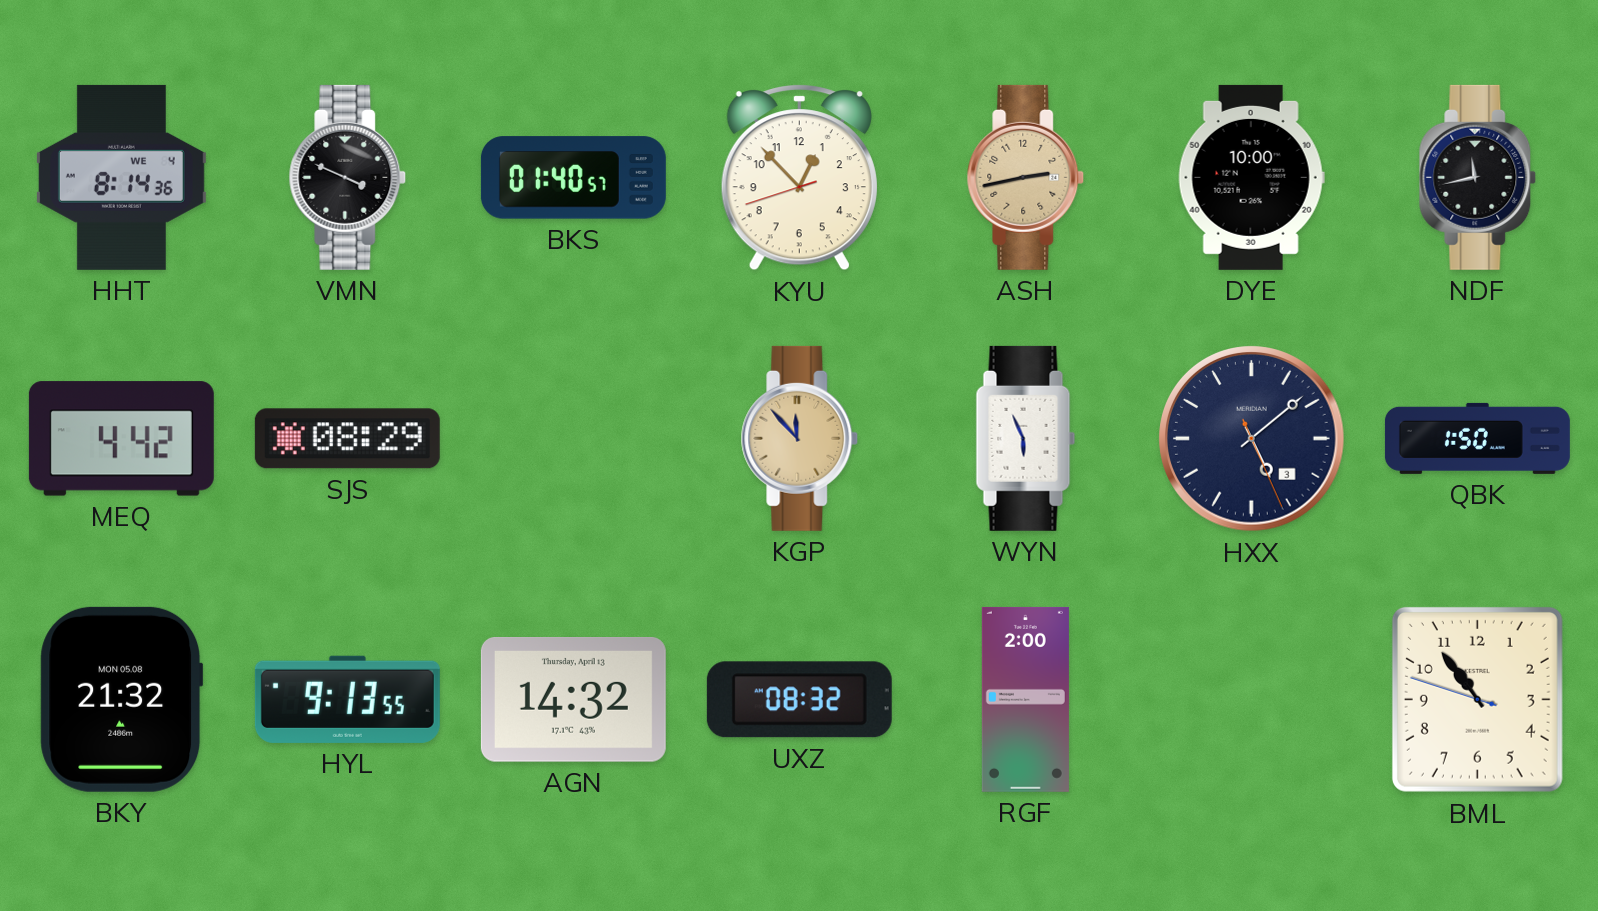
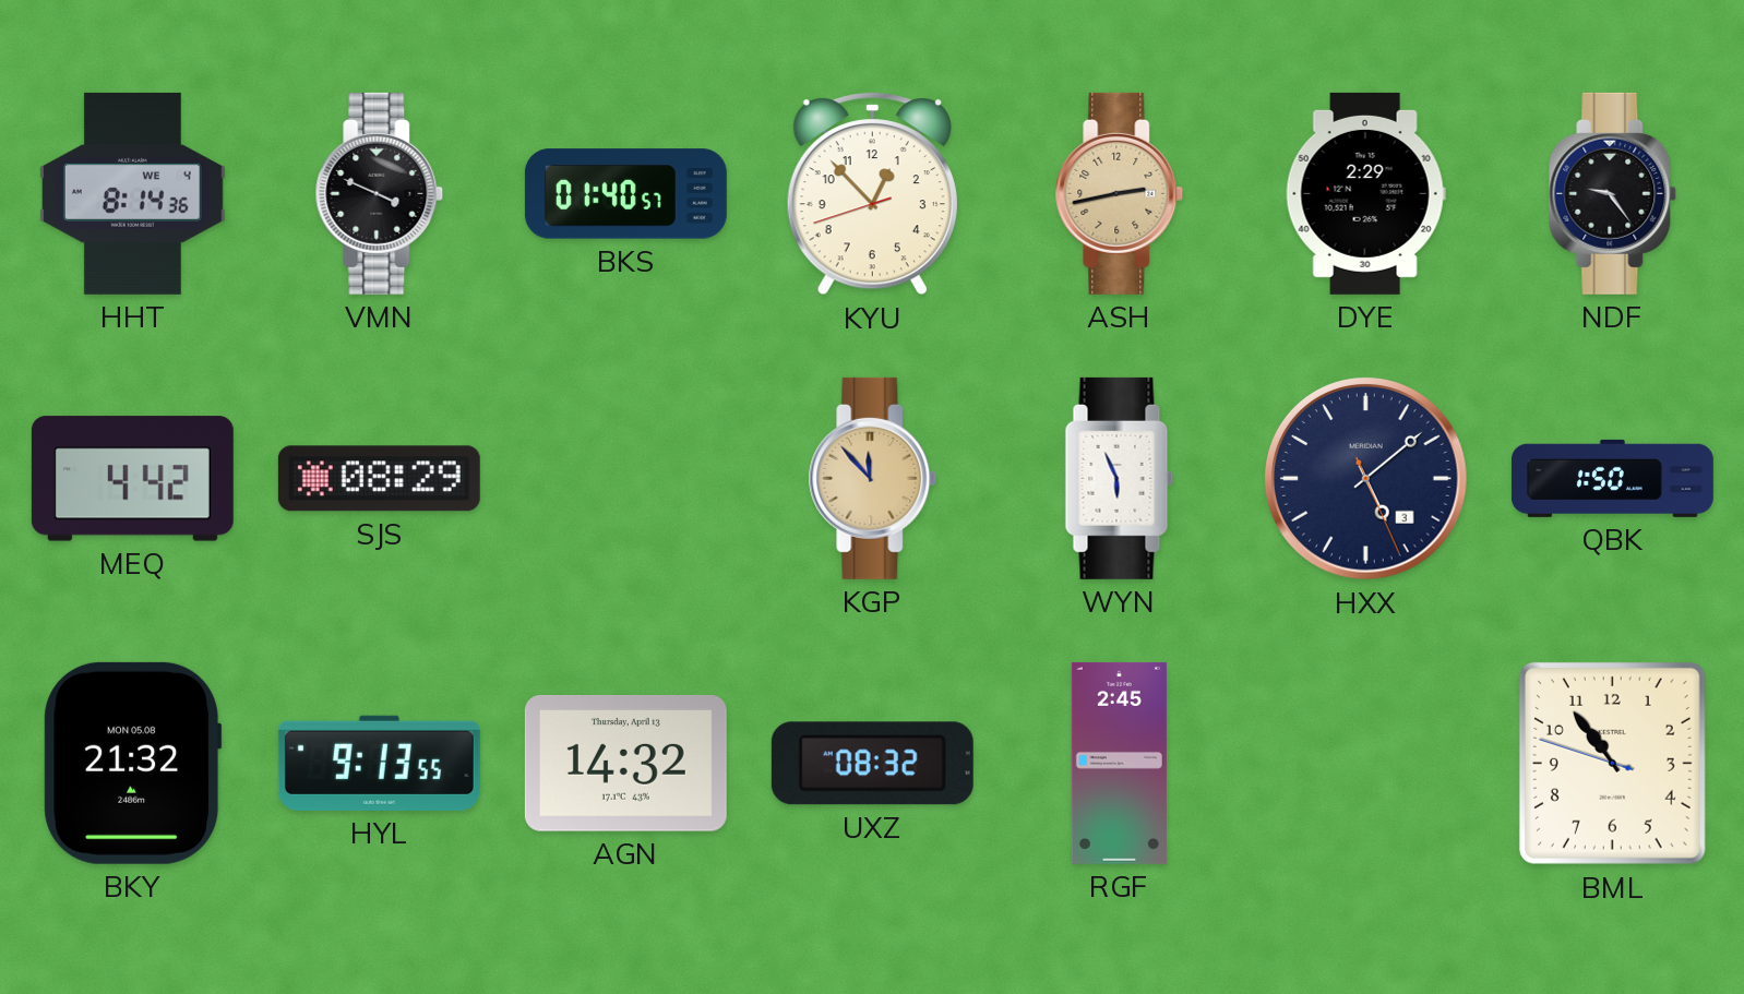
DYE: 10:00 -> 2:29
NDF: 11:43 -> 9:24
RGF: 2:00 -> 2:45
